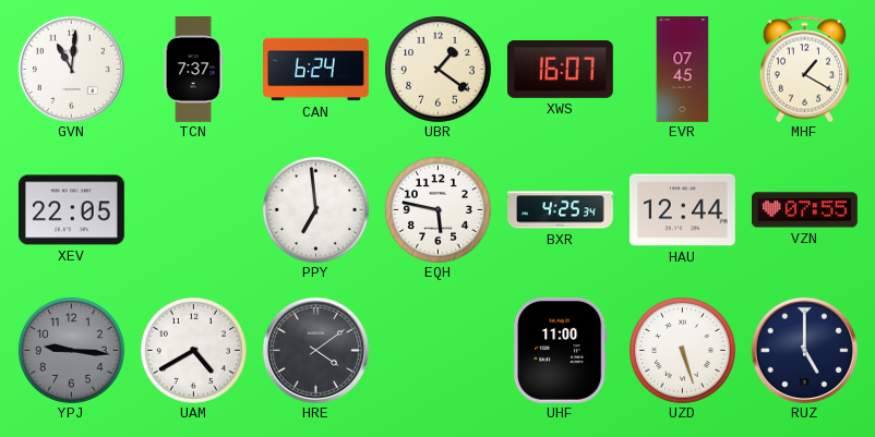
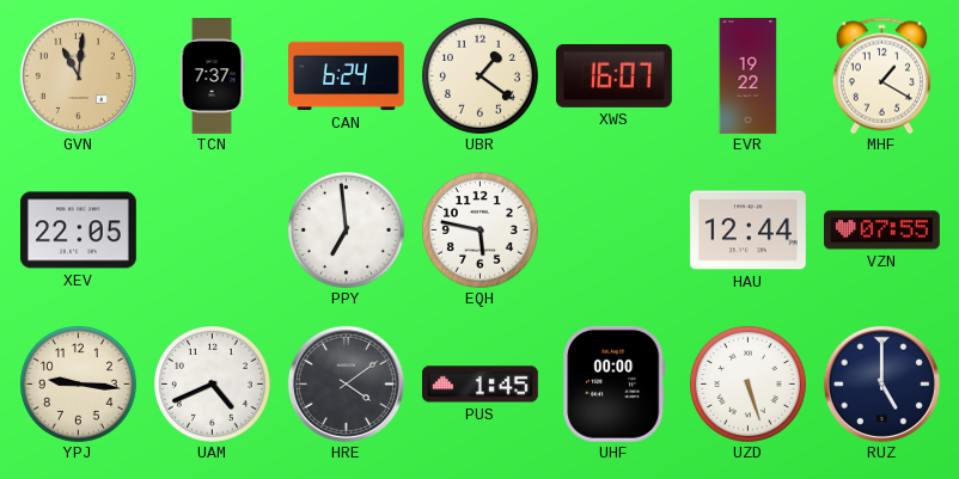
GVN dial: white -> champagne
EVR: 07:45 -> 19:22
BXR: 4:25 -> none
YPJ dial: grey -> cream
UAM: 4:40 -> 4:41
PUS: none -> 1:45
UHF: 11:00 -> 00:00
